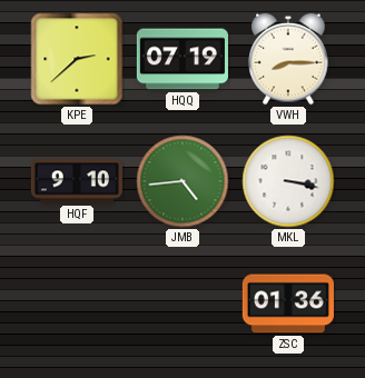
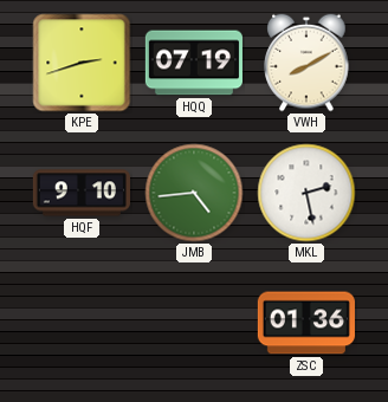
KPE: 2:38 -> 2:42
VWH: 8:15 -> 8:10
MKL: 3:17 -> 2:28
